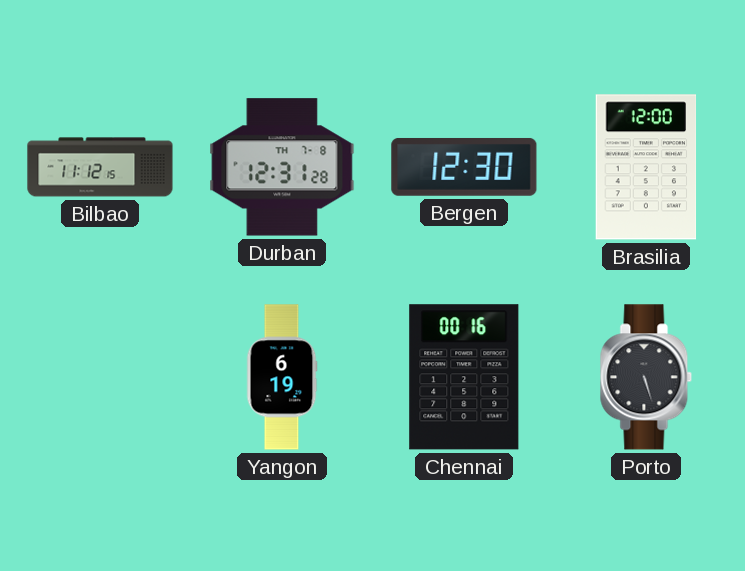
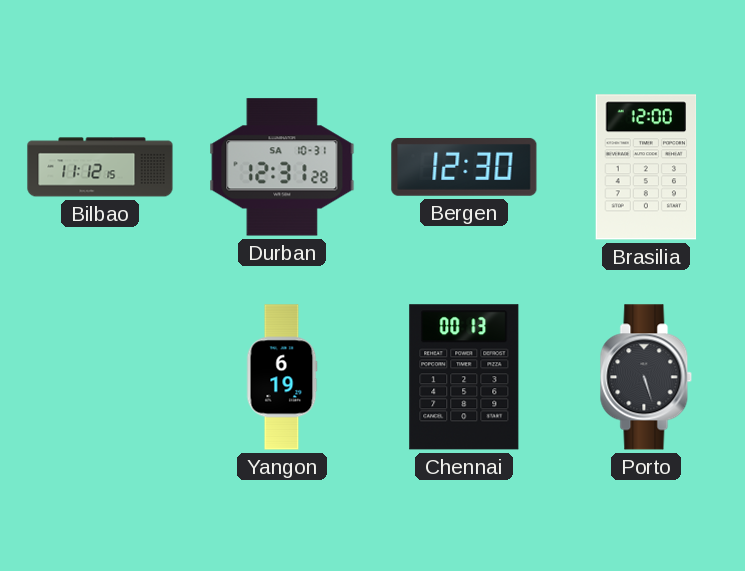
Durban date: TH 7-8 -> SA 10-31
Chennai: 00:16 -> 00:13
